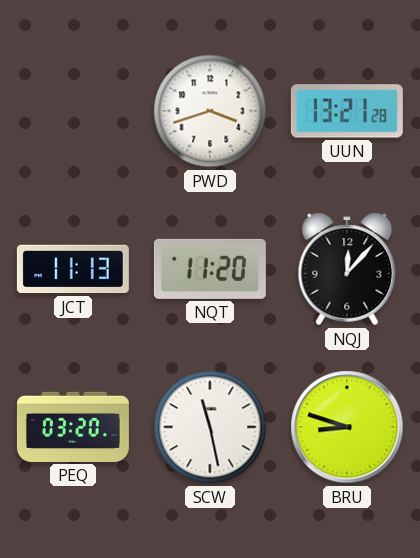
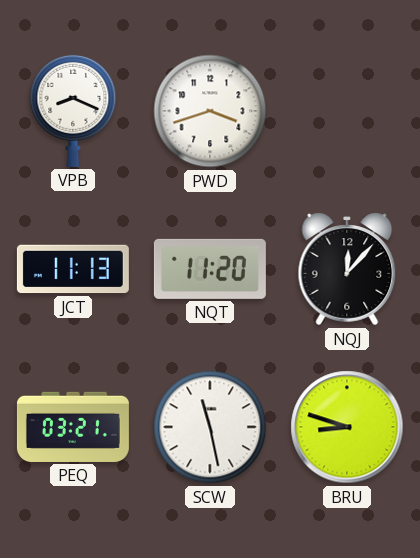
VPB: none -> 8:19
UUN: 13:21 -> none
PEQ: 03:20 -> 03:21
